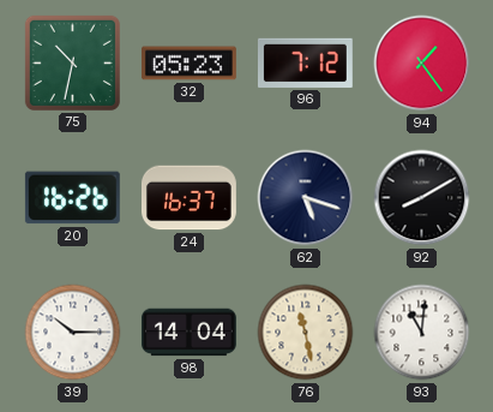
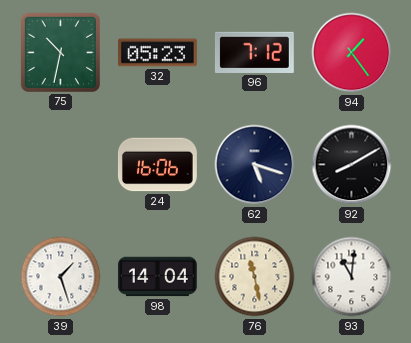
20: 16:26 -> none
24: 16:37 -> 16:06
39: 10:15 -> 1:27
